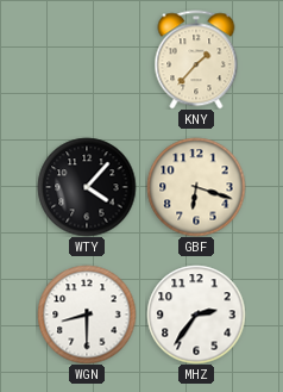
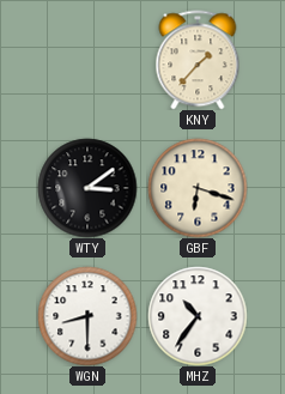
WTY: 4:07 -> 3:09
MHZ: 2:36 -> 10:36
